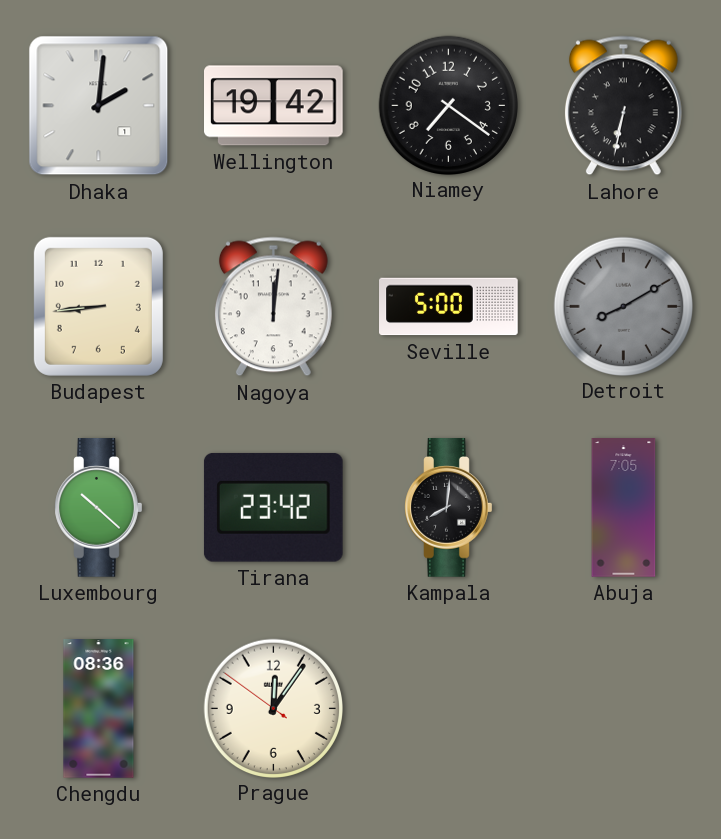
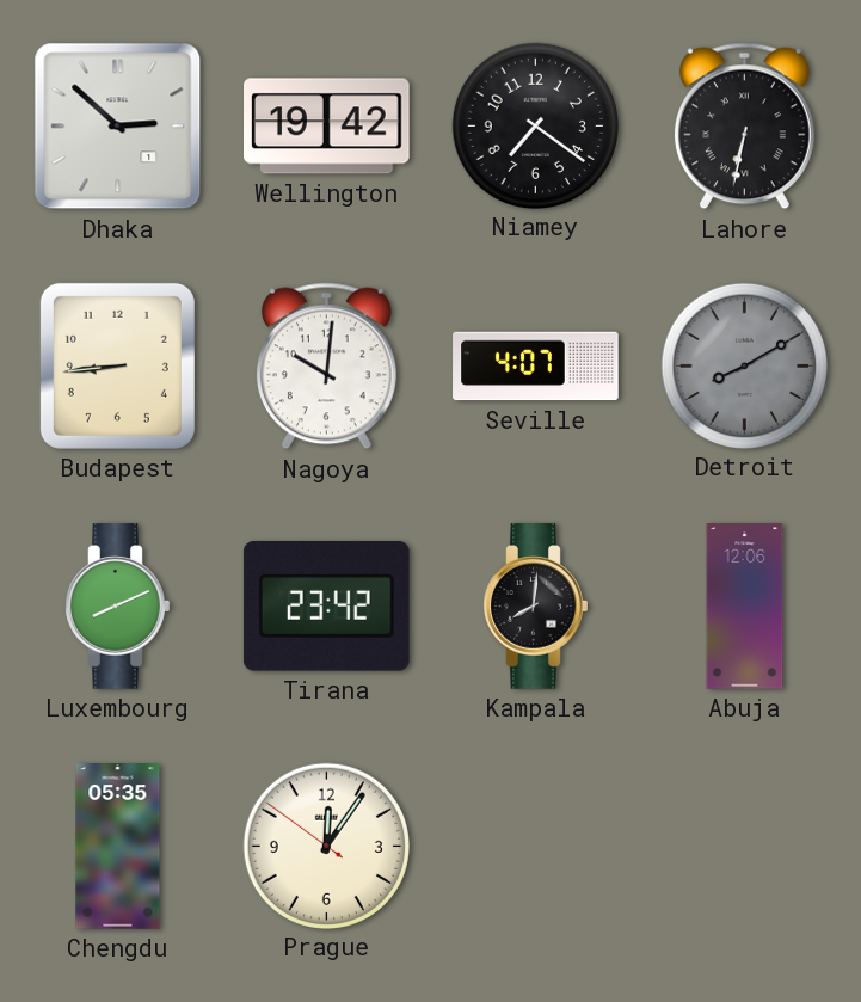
Dhaka: 2:01 -> 2:52
Nagoya: 12:01 -> 10:01
Seville: 5:00 -> 4:07
Luxembourg: 10:22 -> 8:11
Abuja: 7:05 -> 12:06
Chengdu: 08:36 -> 05:35
